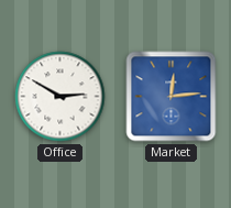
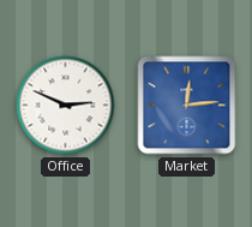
Office: 2:50 -> 2:49
